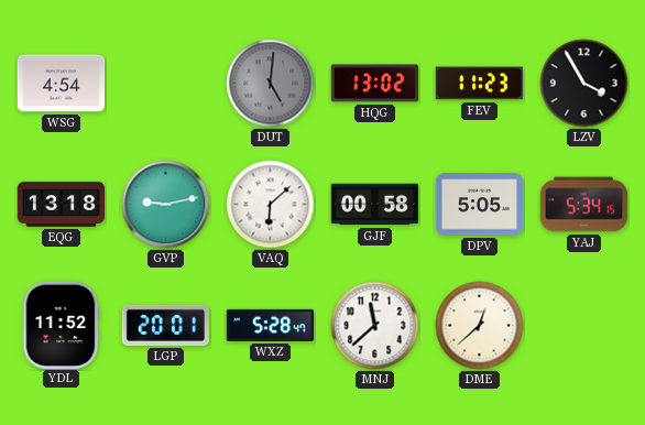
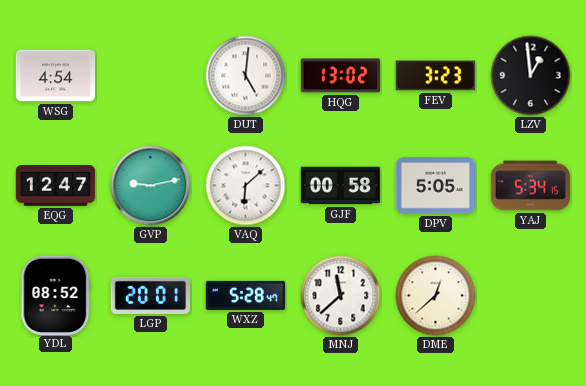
DUT dial: grey -> white
FEV: 11:23 -> 3:23
LZV: 3:55 -> 12:59
EQG: 13:18 -> 12:47
YDL: 11:52 -> 08:52
